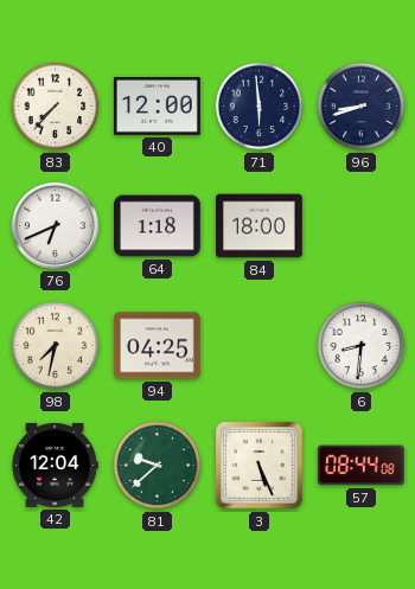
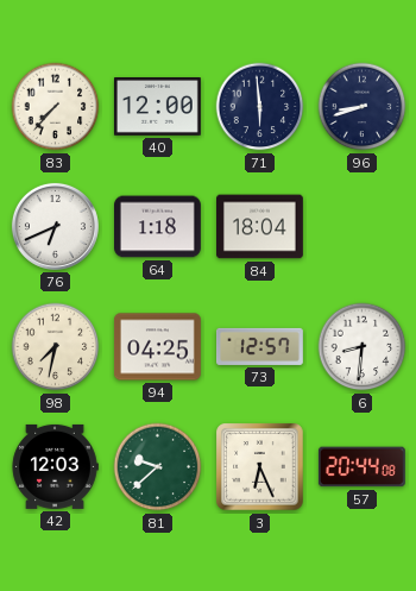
84: 18:00 -> 18:04
73: none -> 12:57
42: 12:04 -> 12:03
3: 5:26 -> 6:26
57: 08:44 -> 20:44
